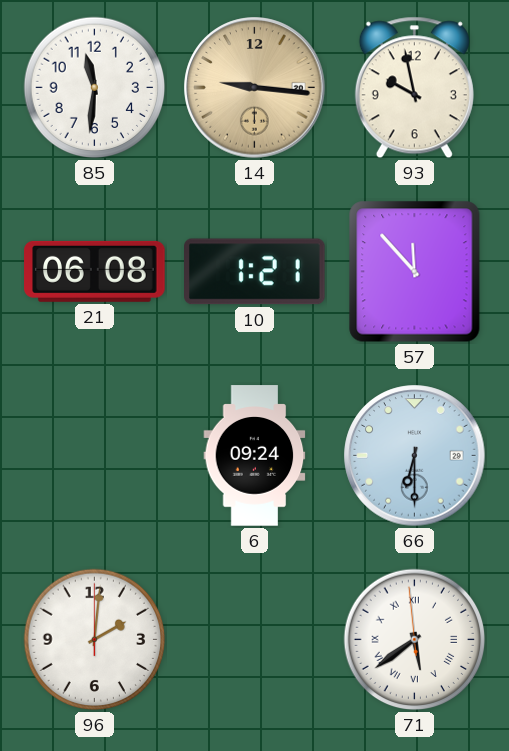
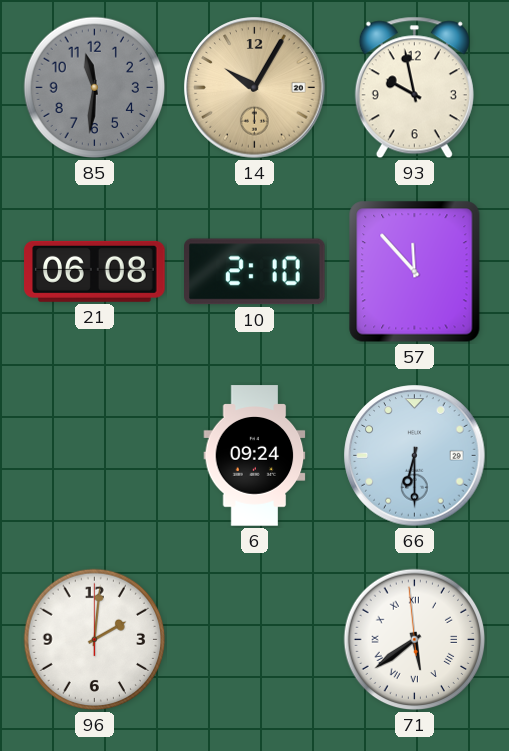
85 dial: white -> grey
14: 9:16 -> 10:05
10: 1:21 -> 2:10
